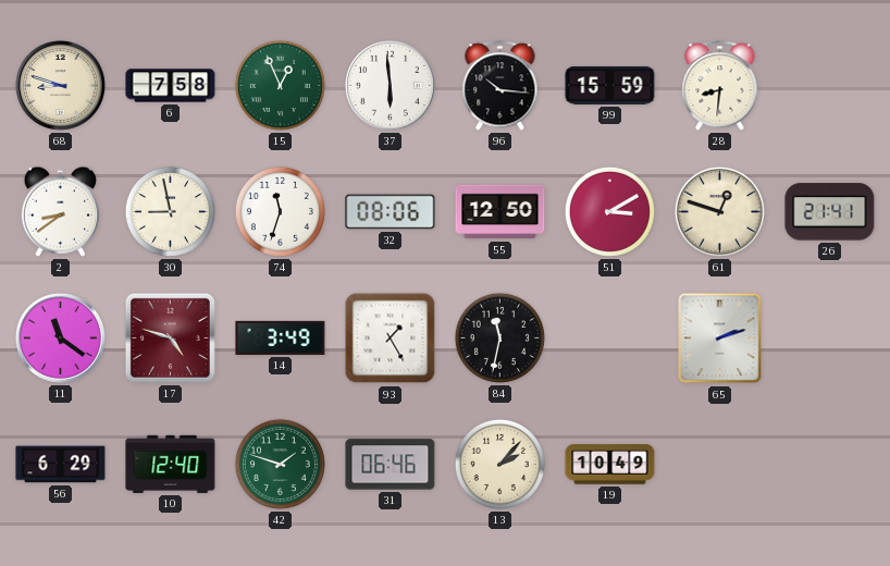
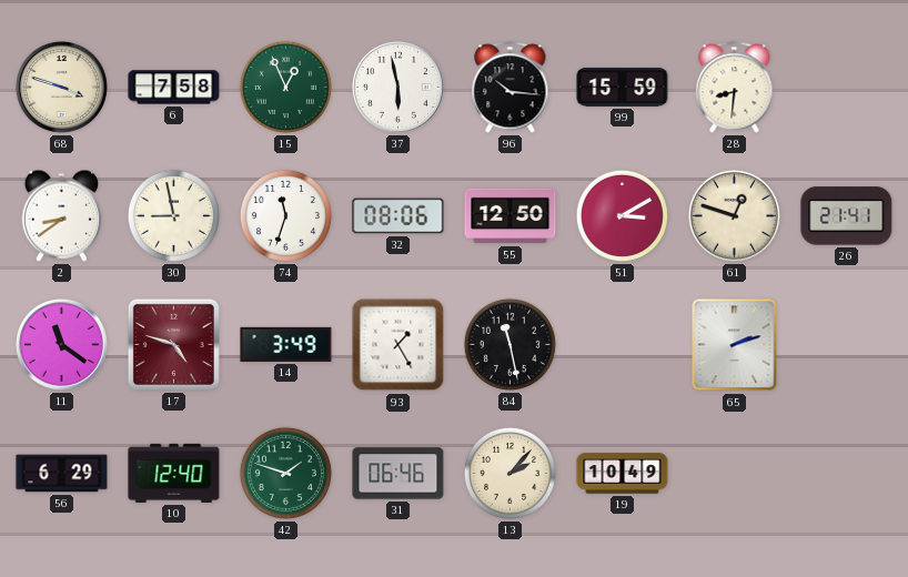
68: 8:48 -> 3:48
37: 5:59 -> 5:58
84: 11:32 -> 11:28
